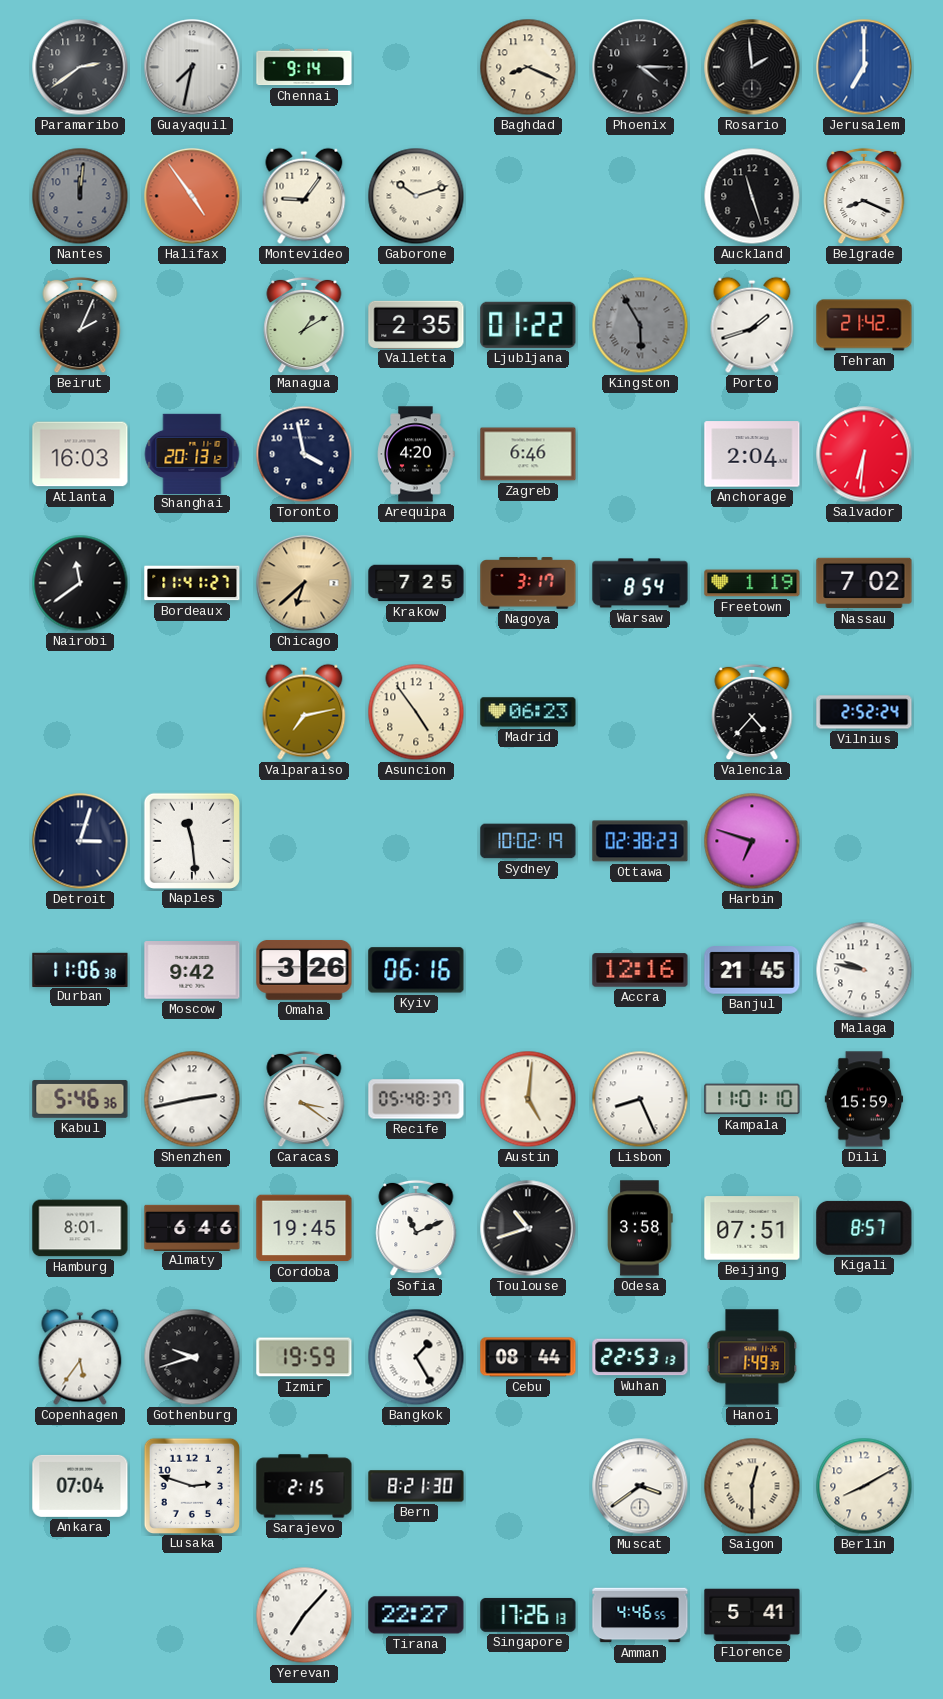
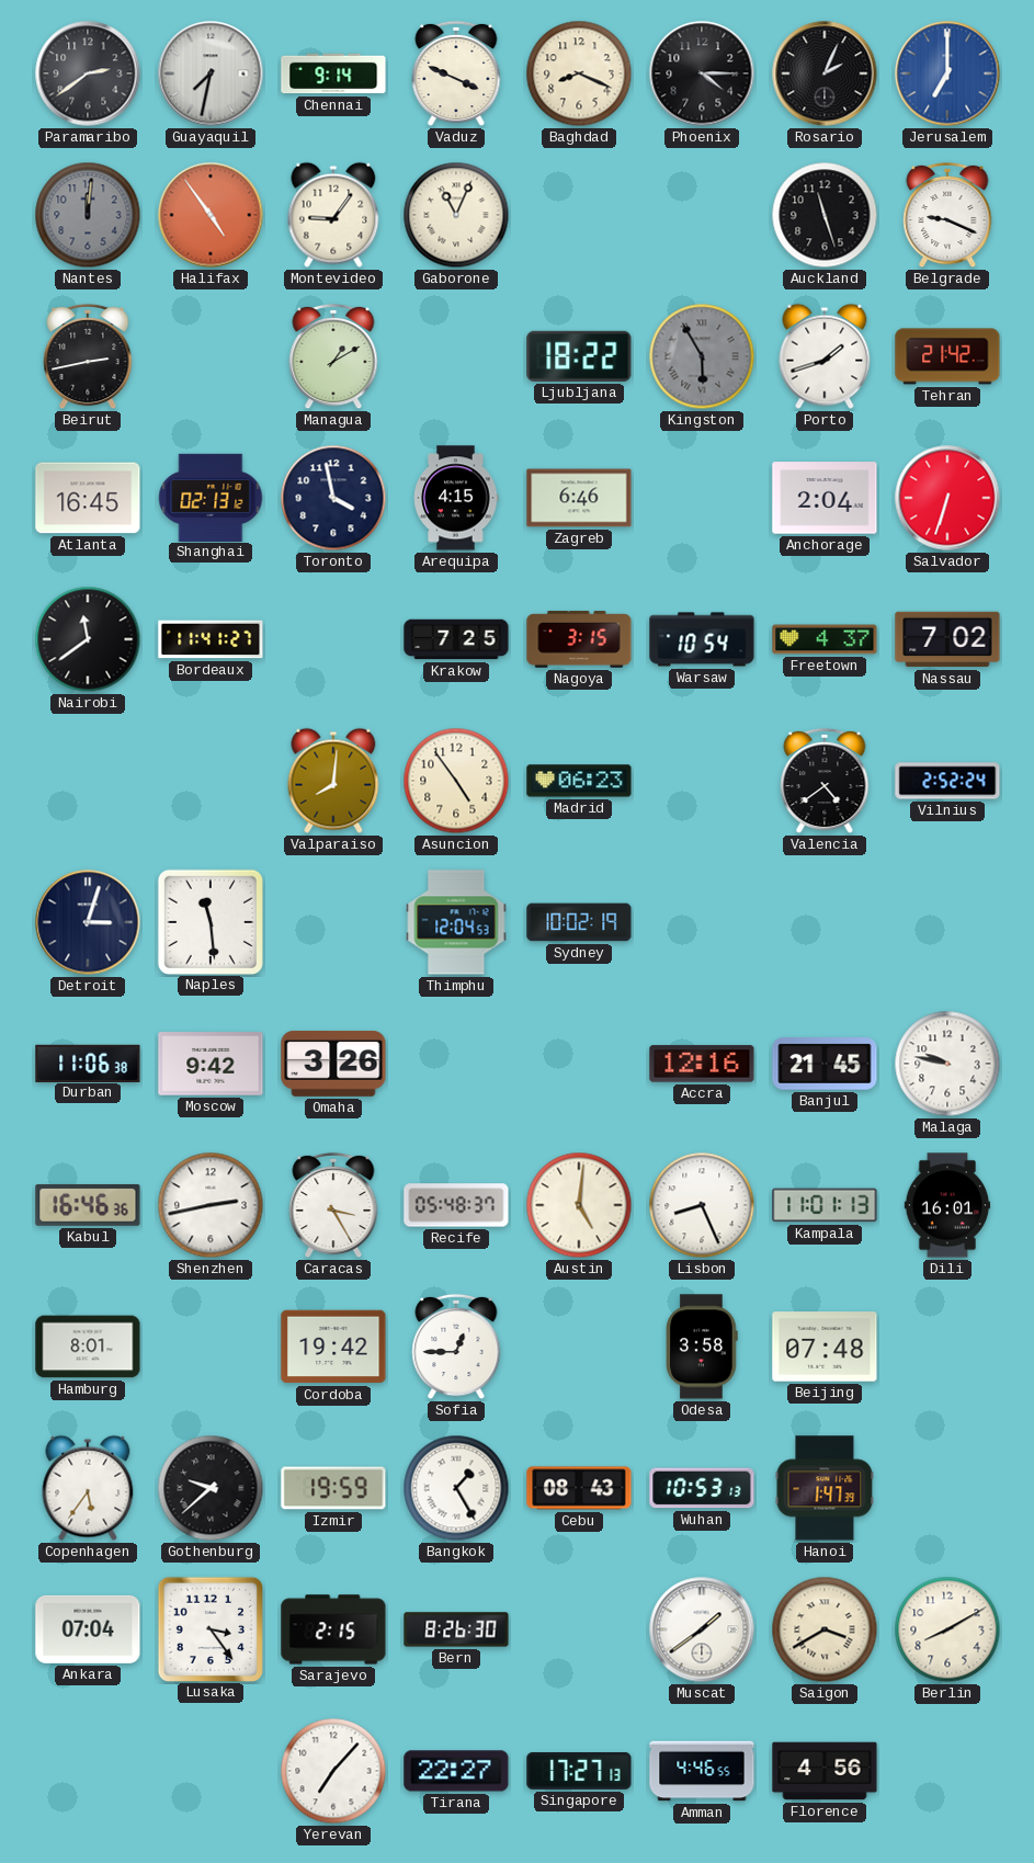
Vaduz: none -> 3:49
Rosario: 1:59 -> 2:04
Gaborone: 10:12 -> 11:04
Belgrade: 8:19 -> 9:19
Beirut: 2:04 -> 2:43
Valletta: 2:35 -> none
Ljubljana: 01:22 -> 18:22
Atlanta: 16:03 -> 16:45
Shanghai: 20:13 -> 02:13
Arequipa: 4:20 -> 4:15
Salvador: 6:31 -> 6:33
Chicago: 6:38 -> none
Nagoya: 3:17 -> 3:15
Warsaw: 8:54 -> 10:54
Freetown: 1:19 -> 4:37
Valparaiso: 7:13 -> 8:01
Valencia: 4:37 -> 4:39
Thimphu: none -> 12:04
Ottawa: 02:38 -> none
Harbin: 6:48 -> none
Kyiv: 06:16 -> none
Kabul: 5:46 -> 16:46
Caracas: 3:21 -> 3:25
Kampala: 11:01:10 -> 11:01:13
Dili: 15:59 -> 16:01
Almaty: 6:46 -> none
Cordoba: 19:45 -> 19:42
Sofia: 11:11 -> 12:45
Toulouse: 10:42 -> none
Beijing: 07:51 -> 07:48
Kigali: 8:57 -> none
Gothenburg: 9:42 -> 9:38
Cebu: 08:44 -> 08:43
Wuhan: 22:53 -> 10:53
Hanoi: 1:49 -> 1:47
Lusaka: 2:48 -> 3:24
Bern: 8:21 -> 8:26
Muscat: 3:39 -> 1:39
Saigon: 12:30 -> 3:40
Singapore: 17:26 -> 17:27
Florence: 5:41 -> 4:56
